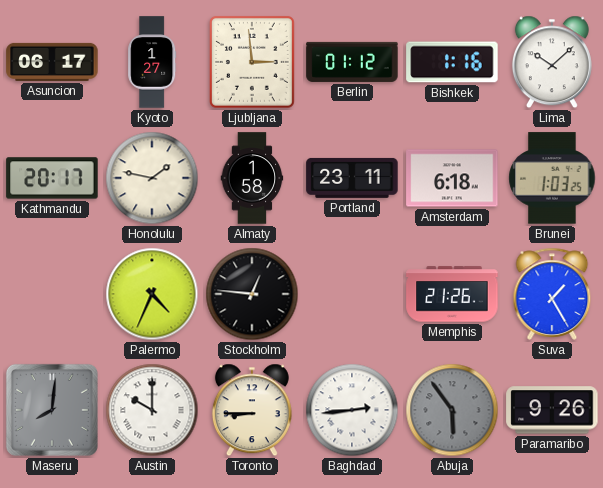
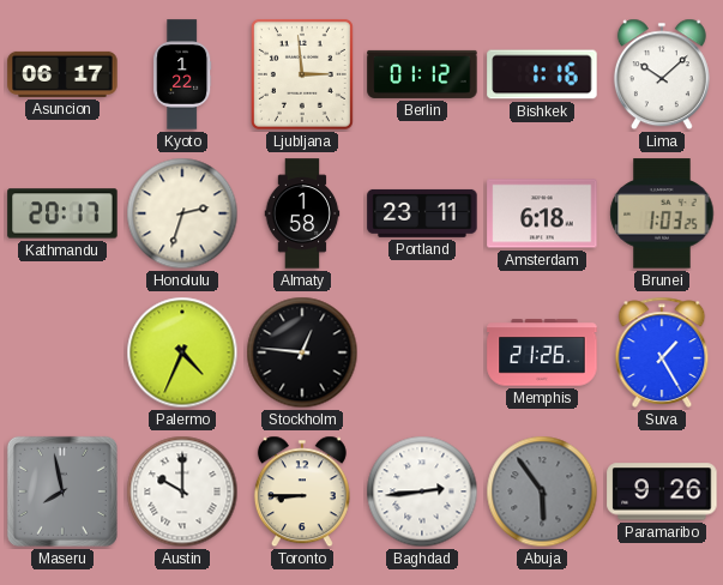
Kyoto: 1:27 -> 1:22
Honolulu: 1:47 -> 2:33
Maseru: 8:01 -> 7:58
